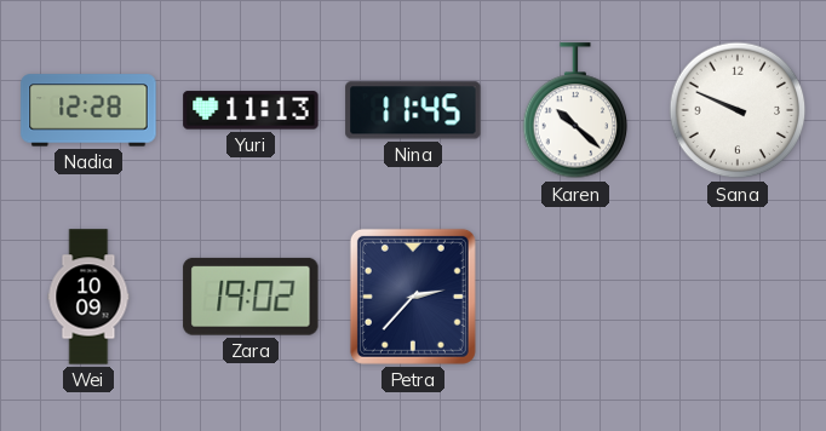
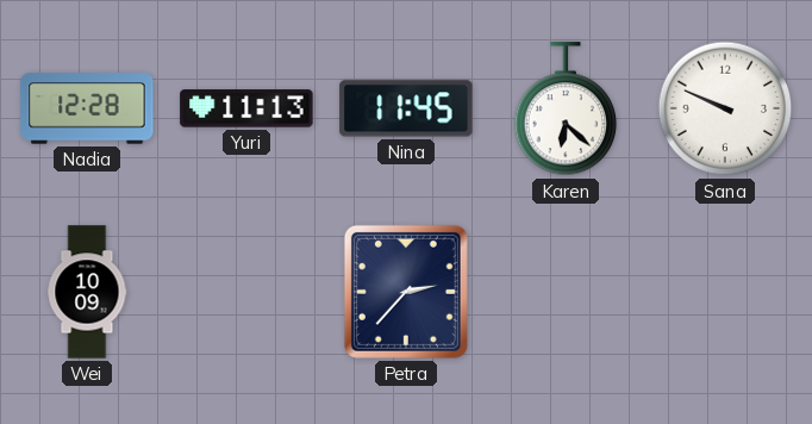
Karen: 10:22 -> 6:22
Zara: 19:02 -> none
